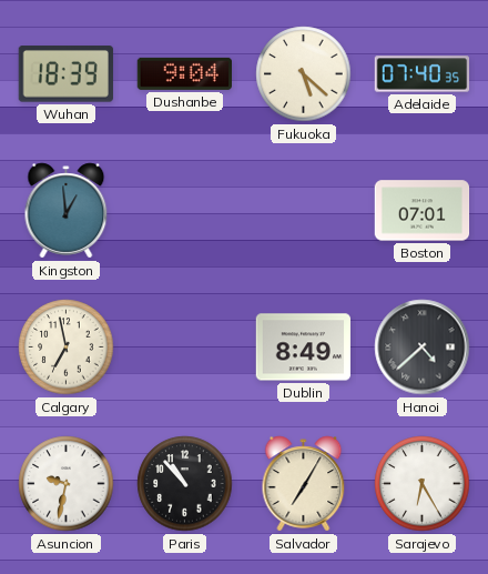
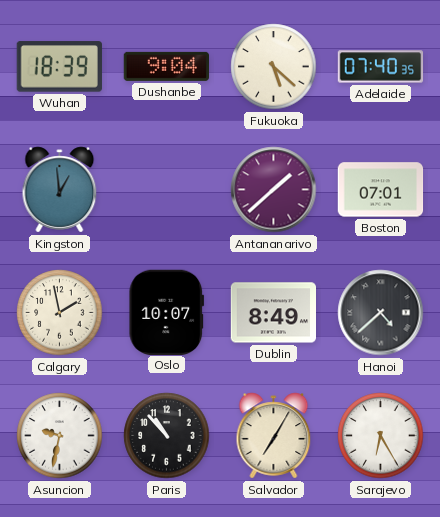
Antananarivo: none -> 1:38
Calgary: 6:58 -> 1:58
Oslo: none -> 10:07
